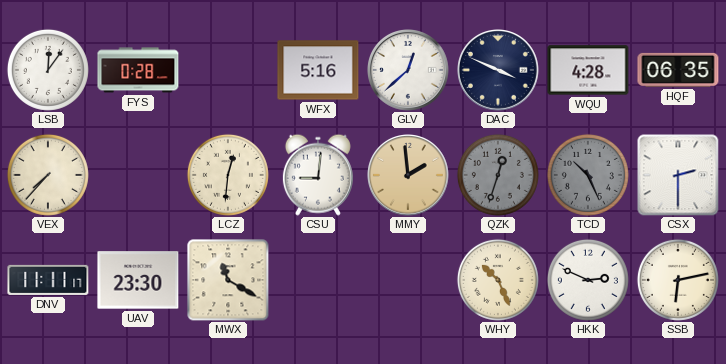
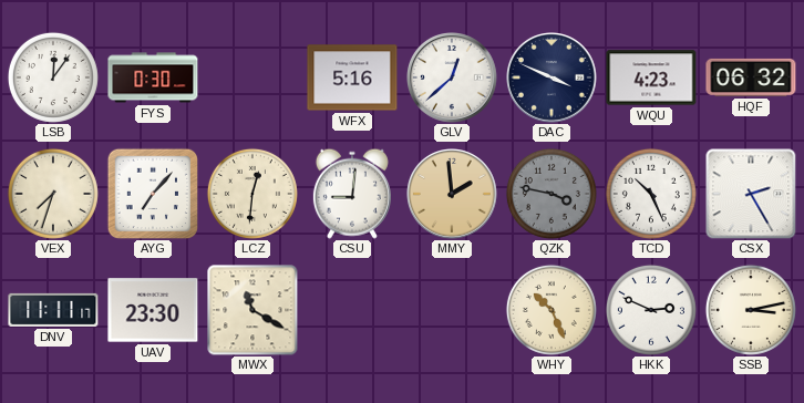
FYS: 0:28 -> 0:30
WQU: 4:28 -> 4:23
HQF: 06:35 -> 06:32
VEX: 7:37 -> 7:33
AYG: none -> 7:07
QZK: 12:33 -> 3:47
TCD dial: grey -> white
CSX: 2:30 -> 2:25
SSB: 6:13 -> 3:13
